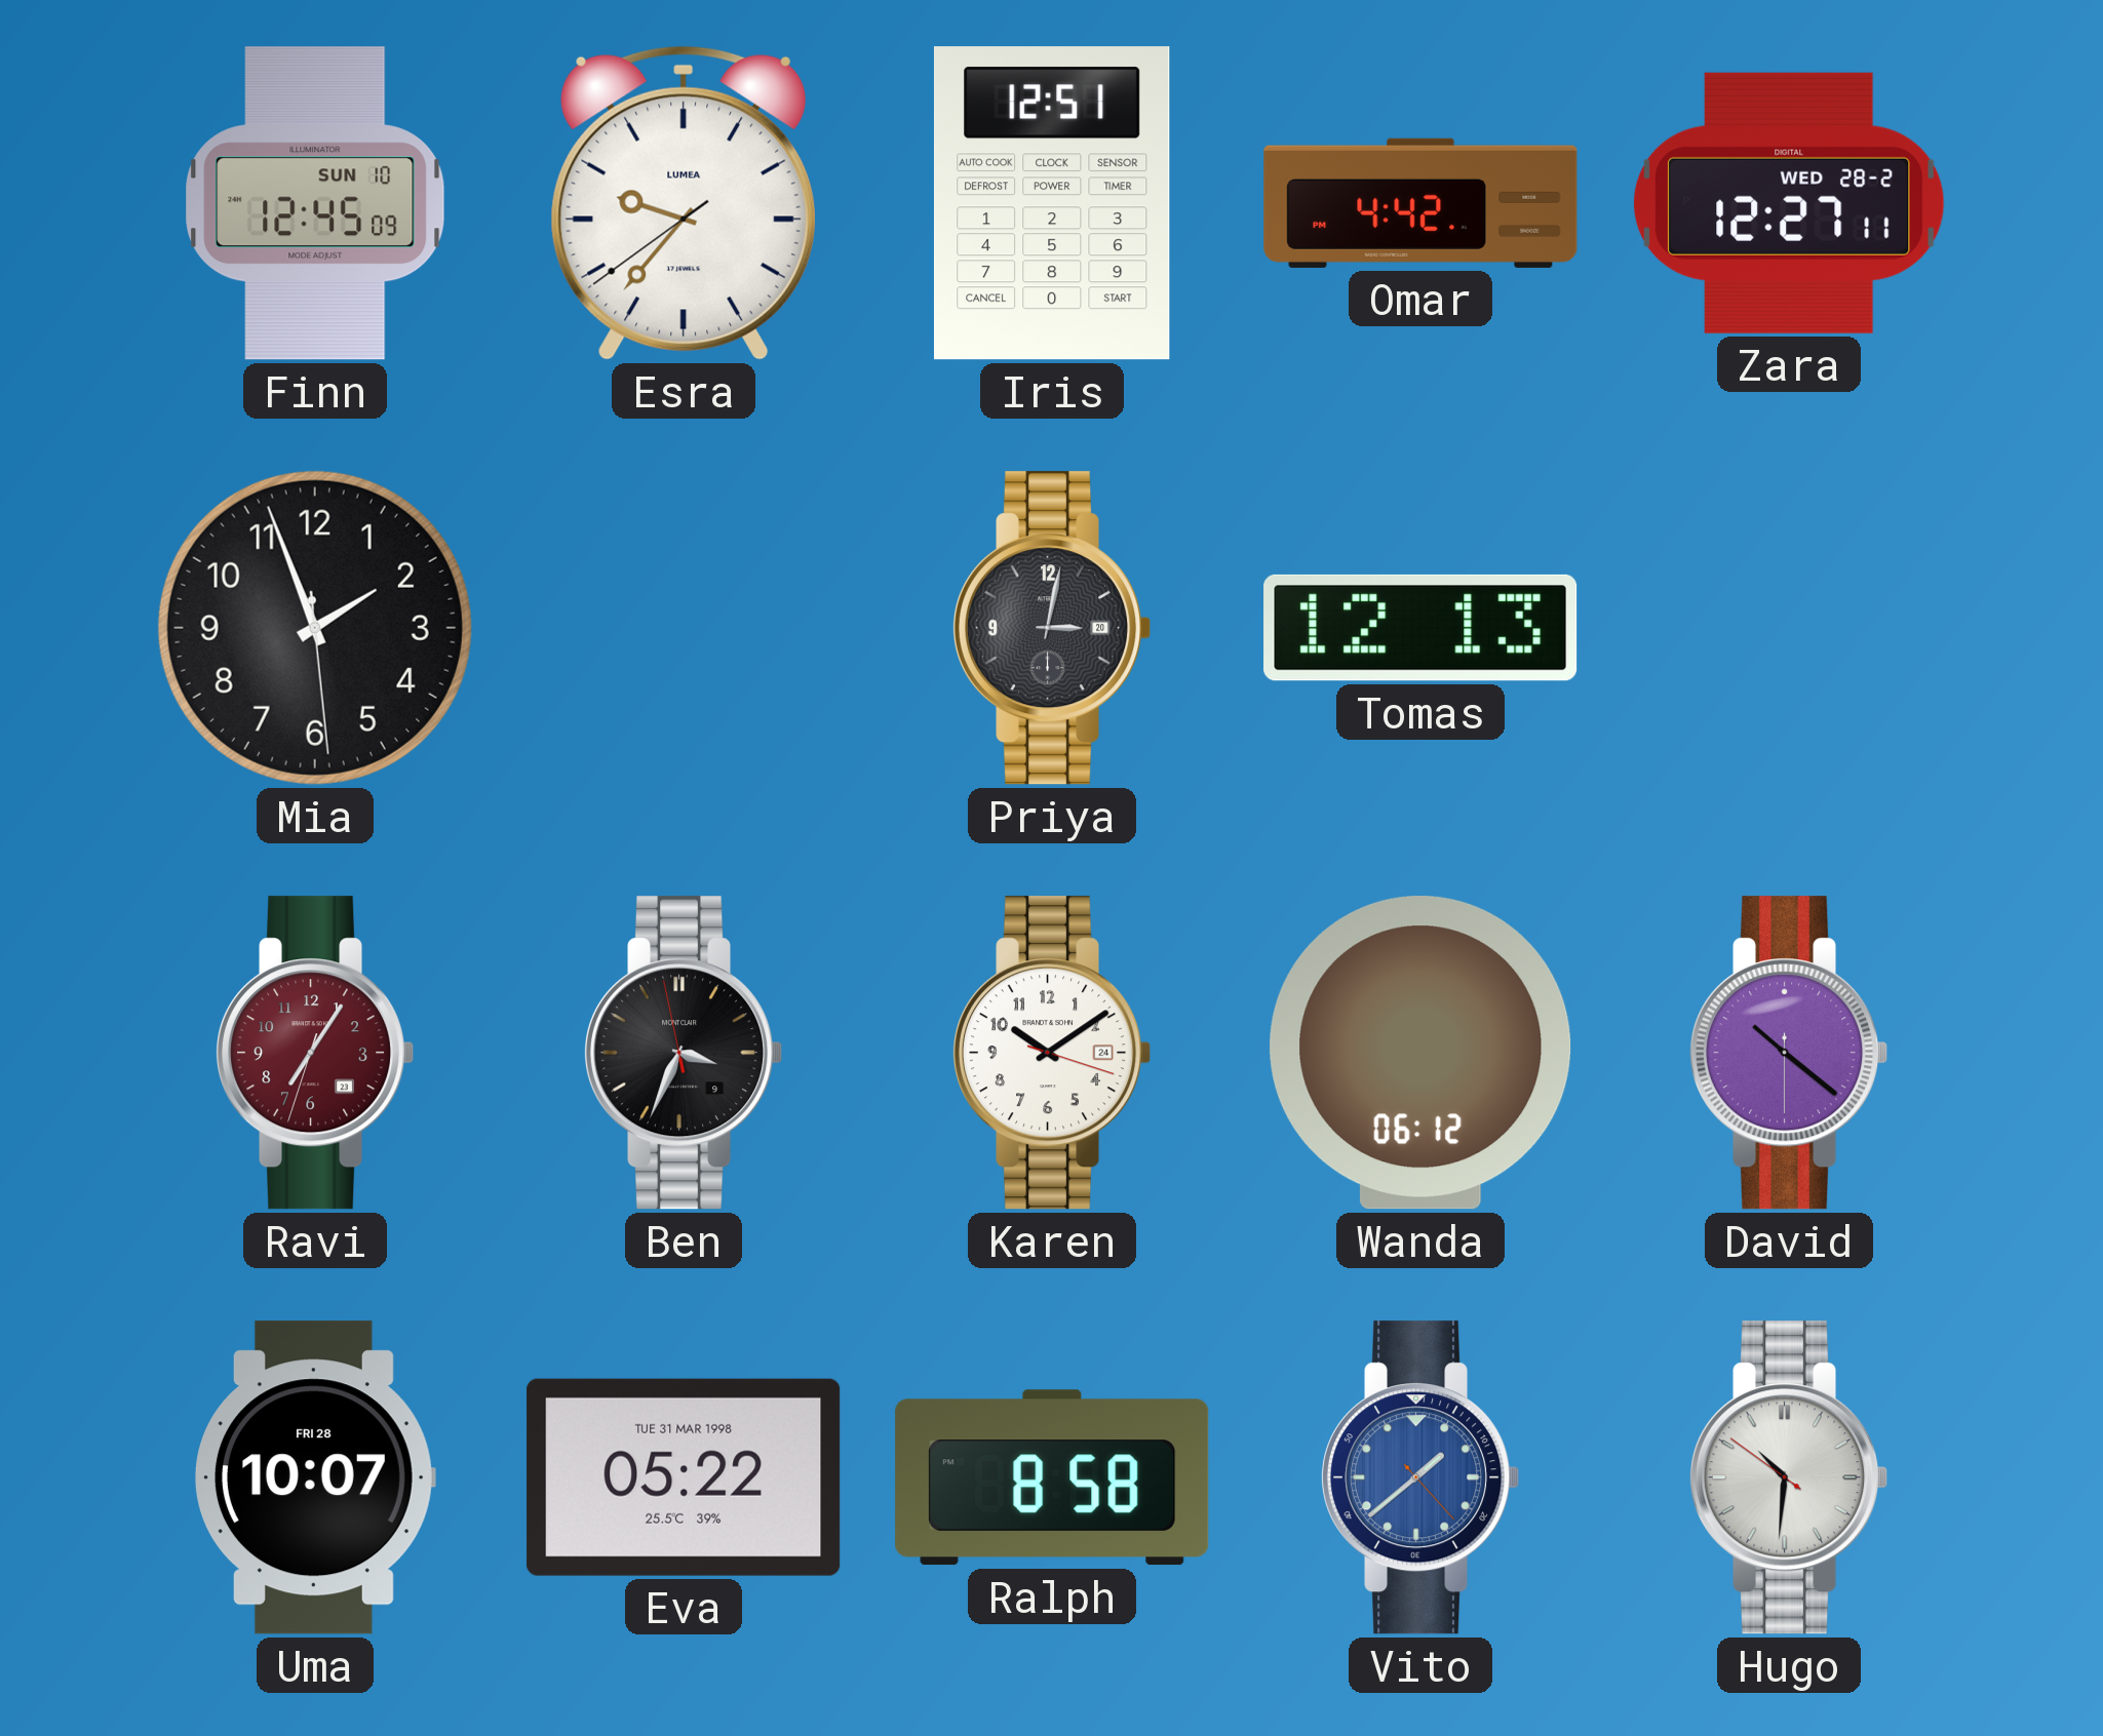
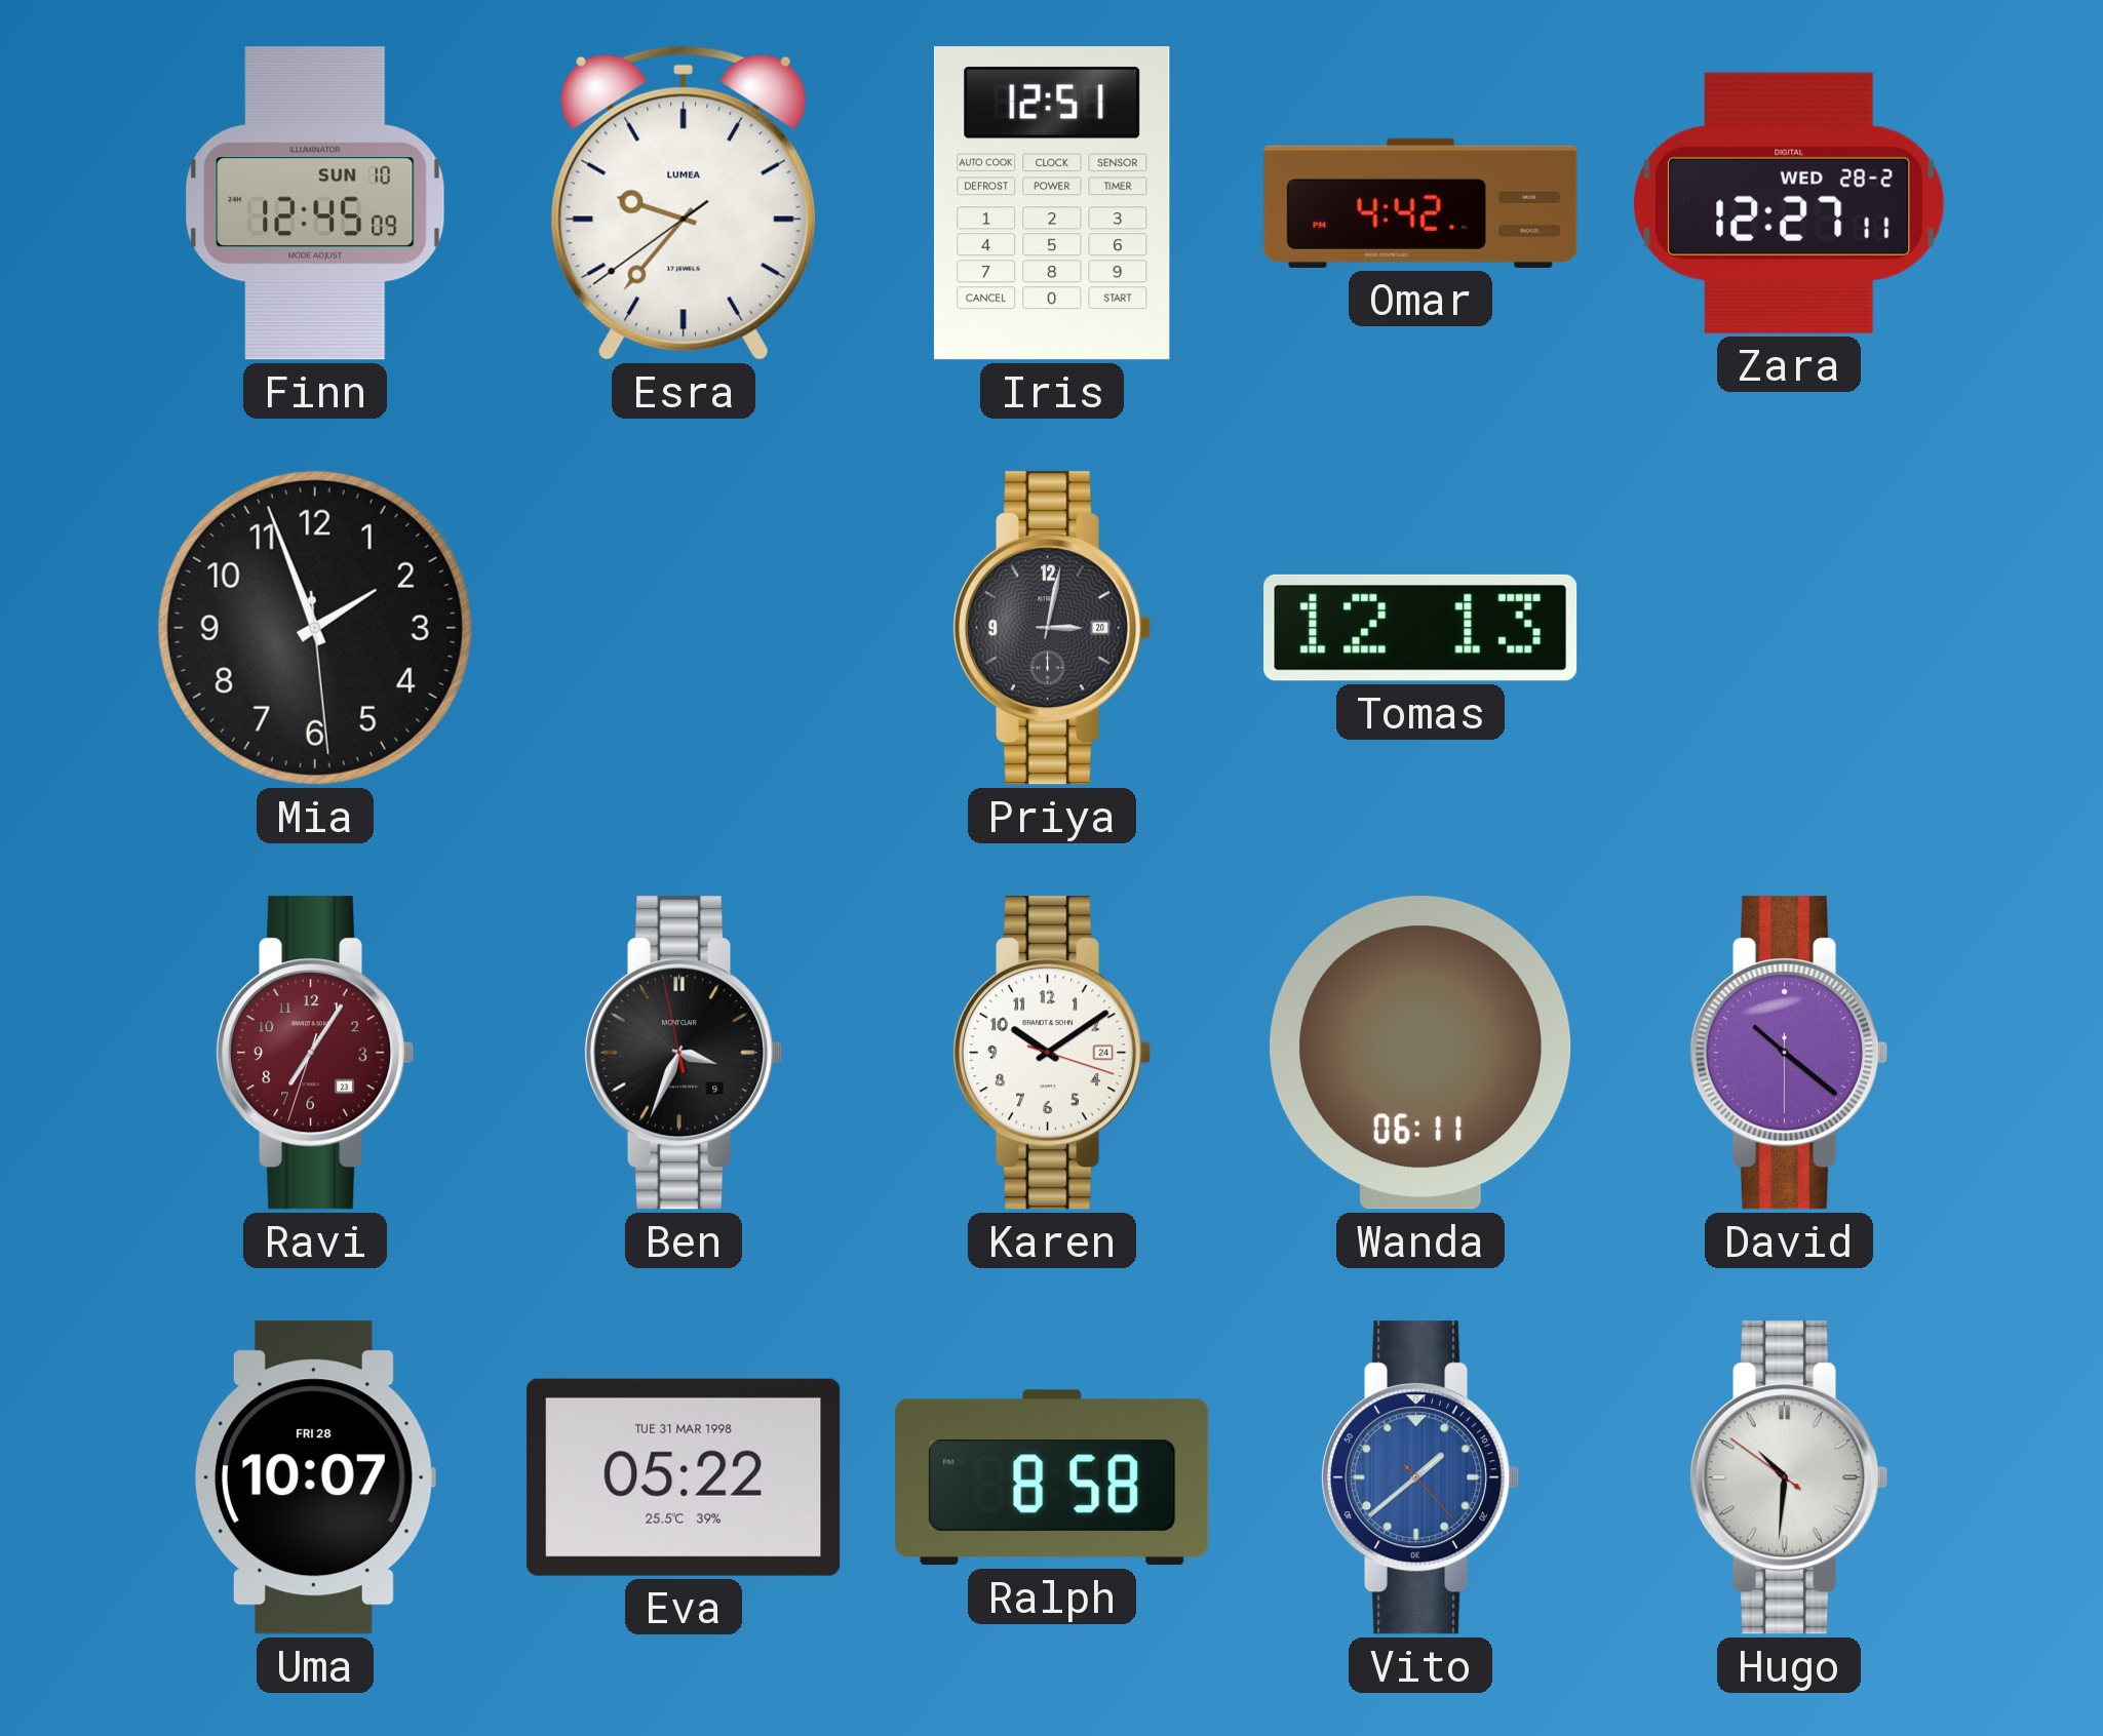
Wanda: 06:12 -> 06:11
